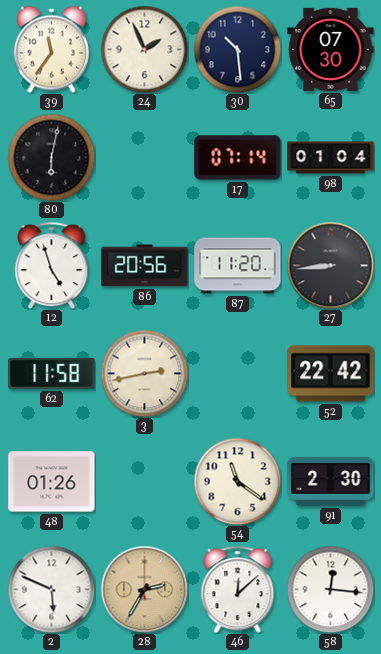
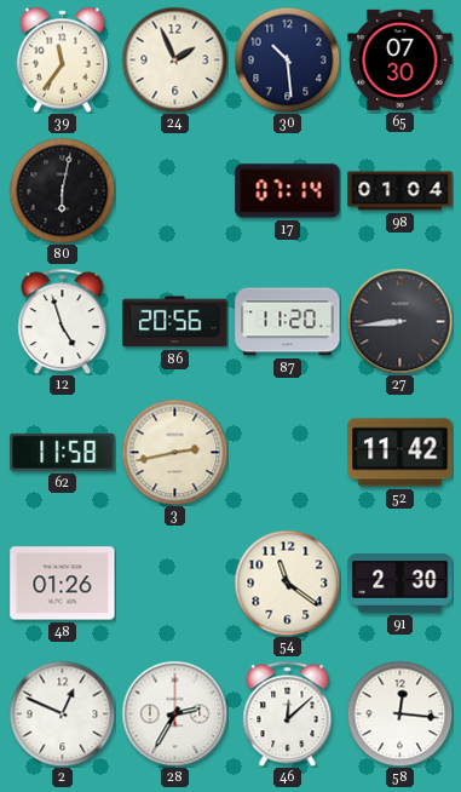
52: 22:42 -> 11:42
2: 5:49 -> 12:49
28 dial: champagne -> white
